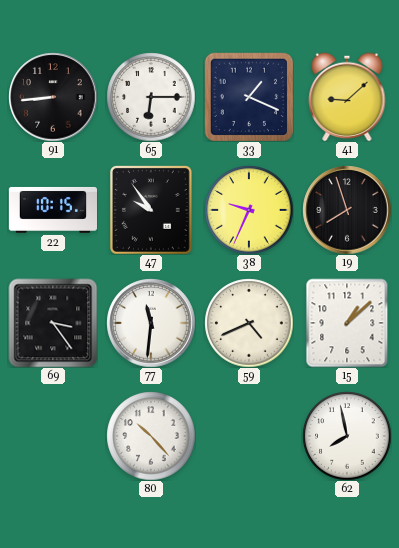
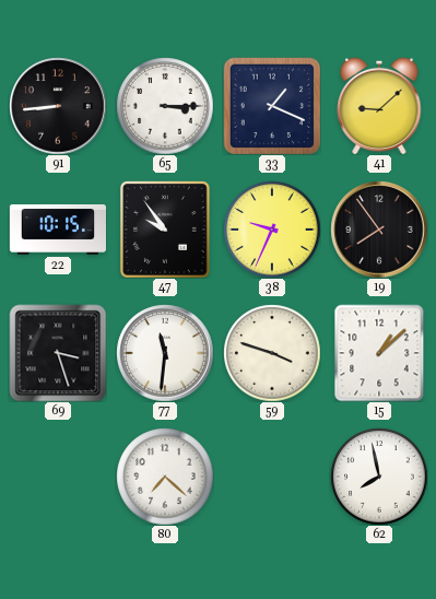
65: 6:15 -> 3:15
19: 7:57 -> 7:54
69: 3:24 -> 3:27
59: 4:41 -> 3:48
80: 10:23 -> 7:22
